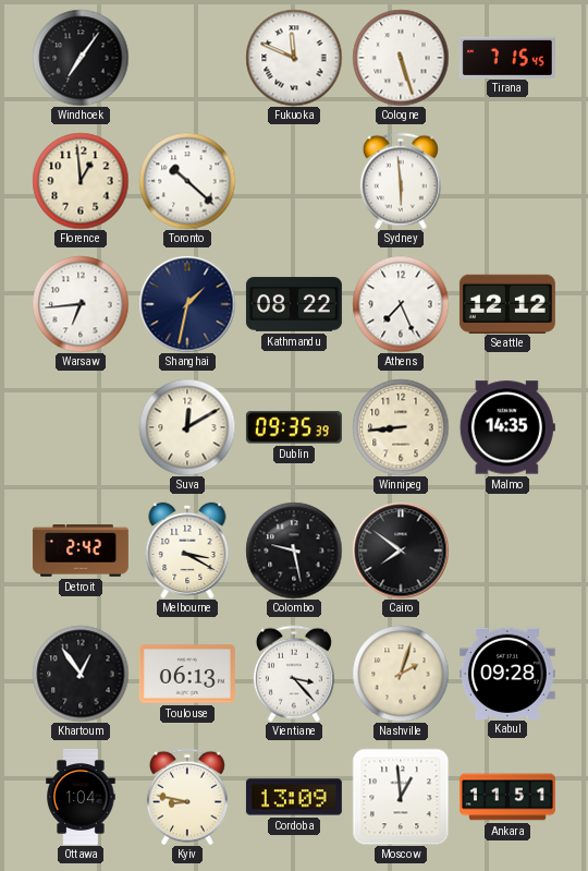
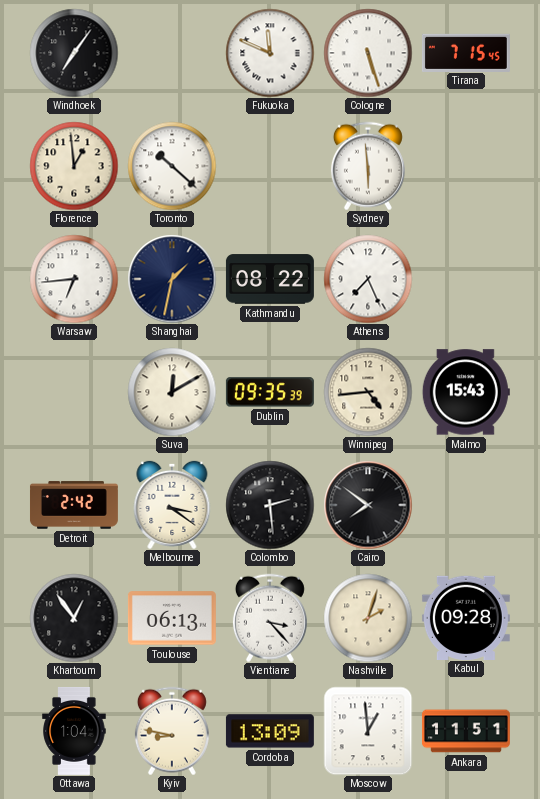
Seattle: 12:12 -> none
Winnipeg: 8:44 -> 4:44
Malmo: 14:35 -> 15:43
Melbourne: 3:20 -> 3:21
Colombo: 9:28 -> 2:29
